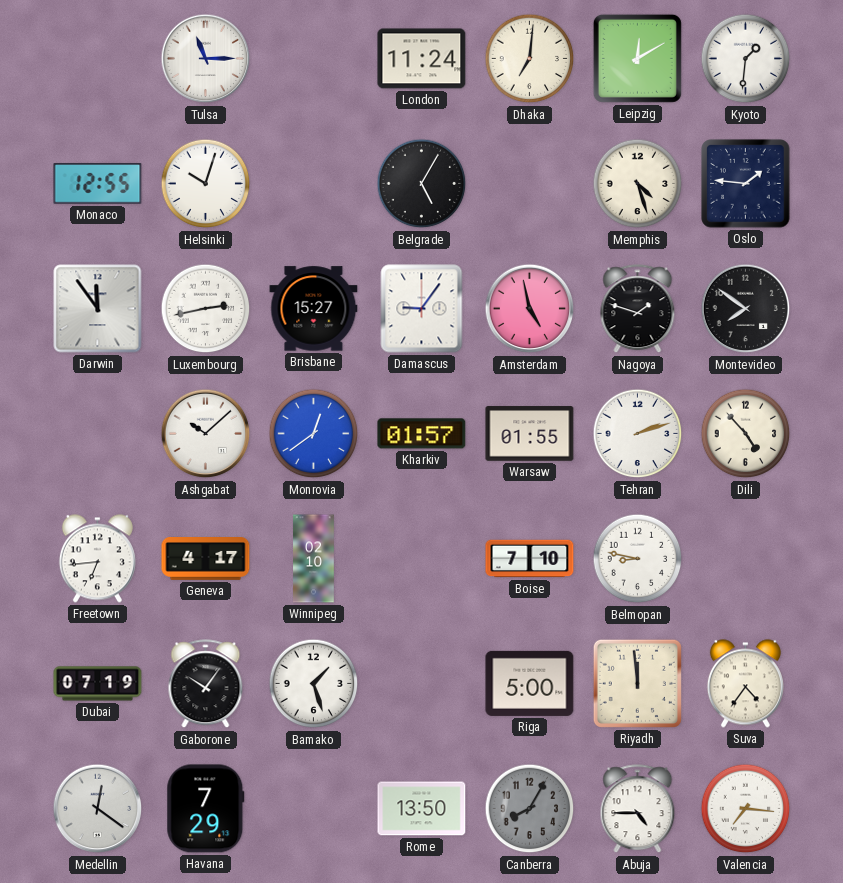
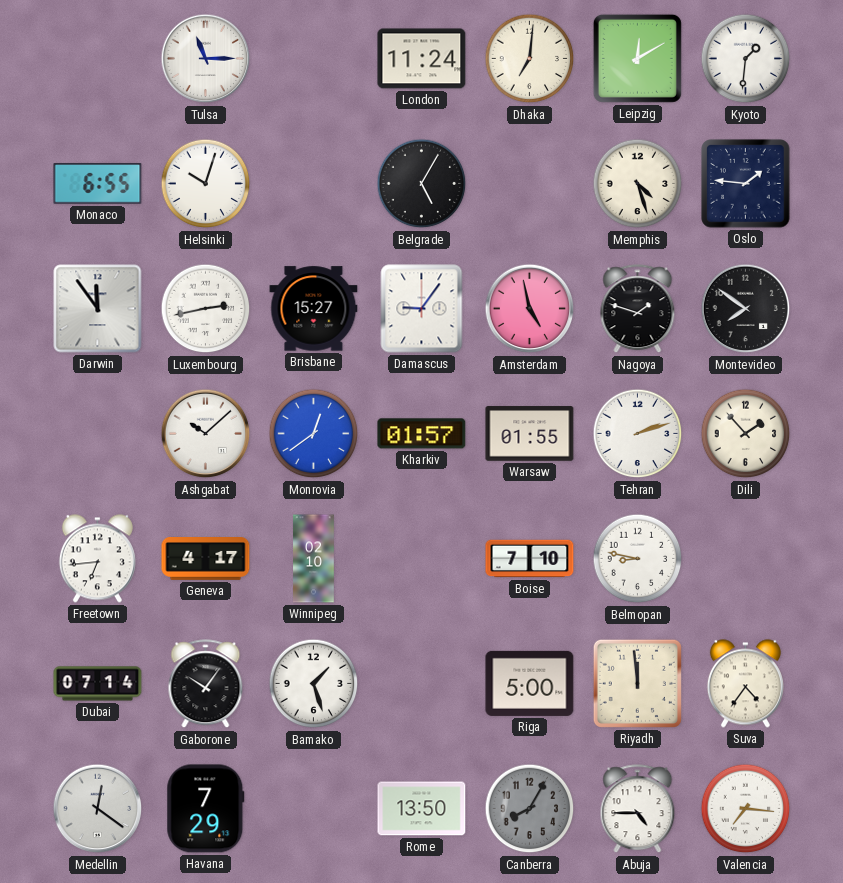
Monaco: 12:55 -> 6:55
Dili: 4:53 -> 1:53
Dubai: 07:19 -> 07:14
